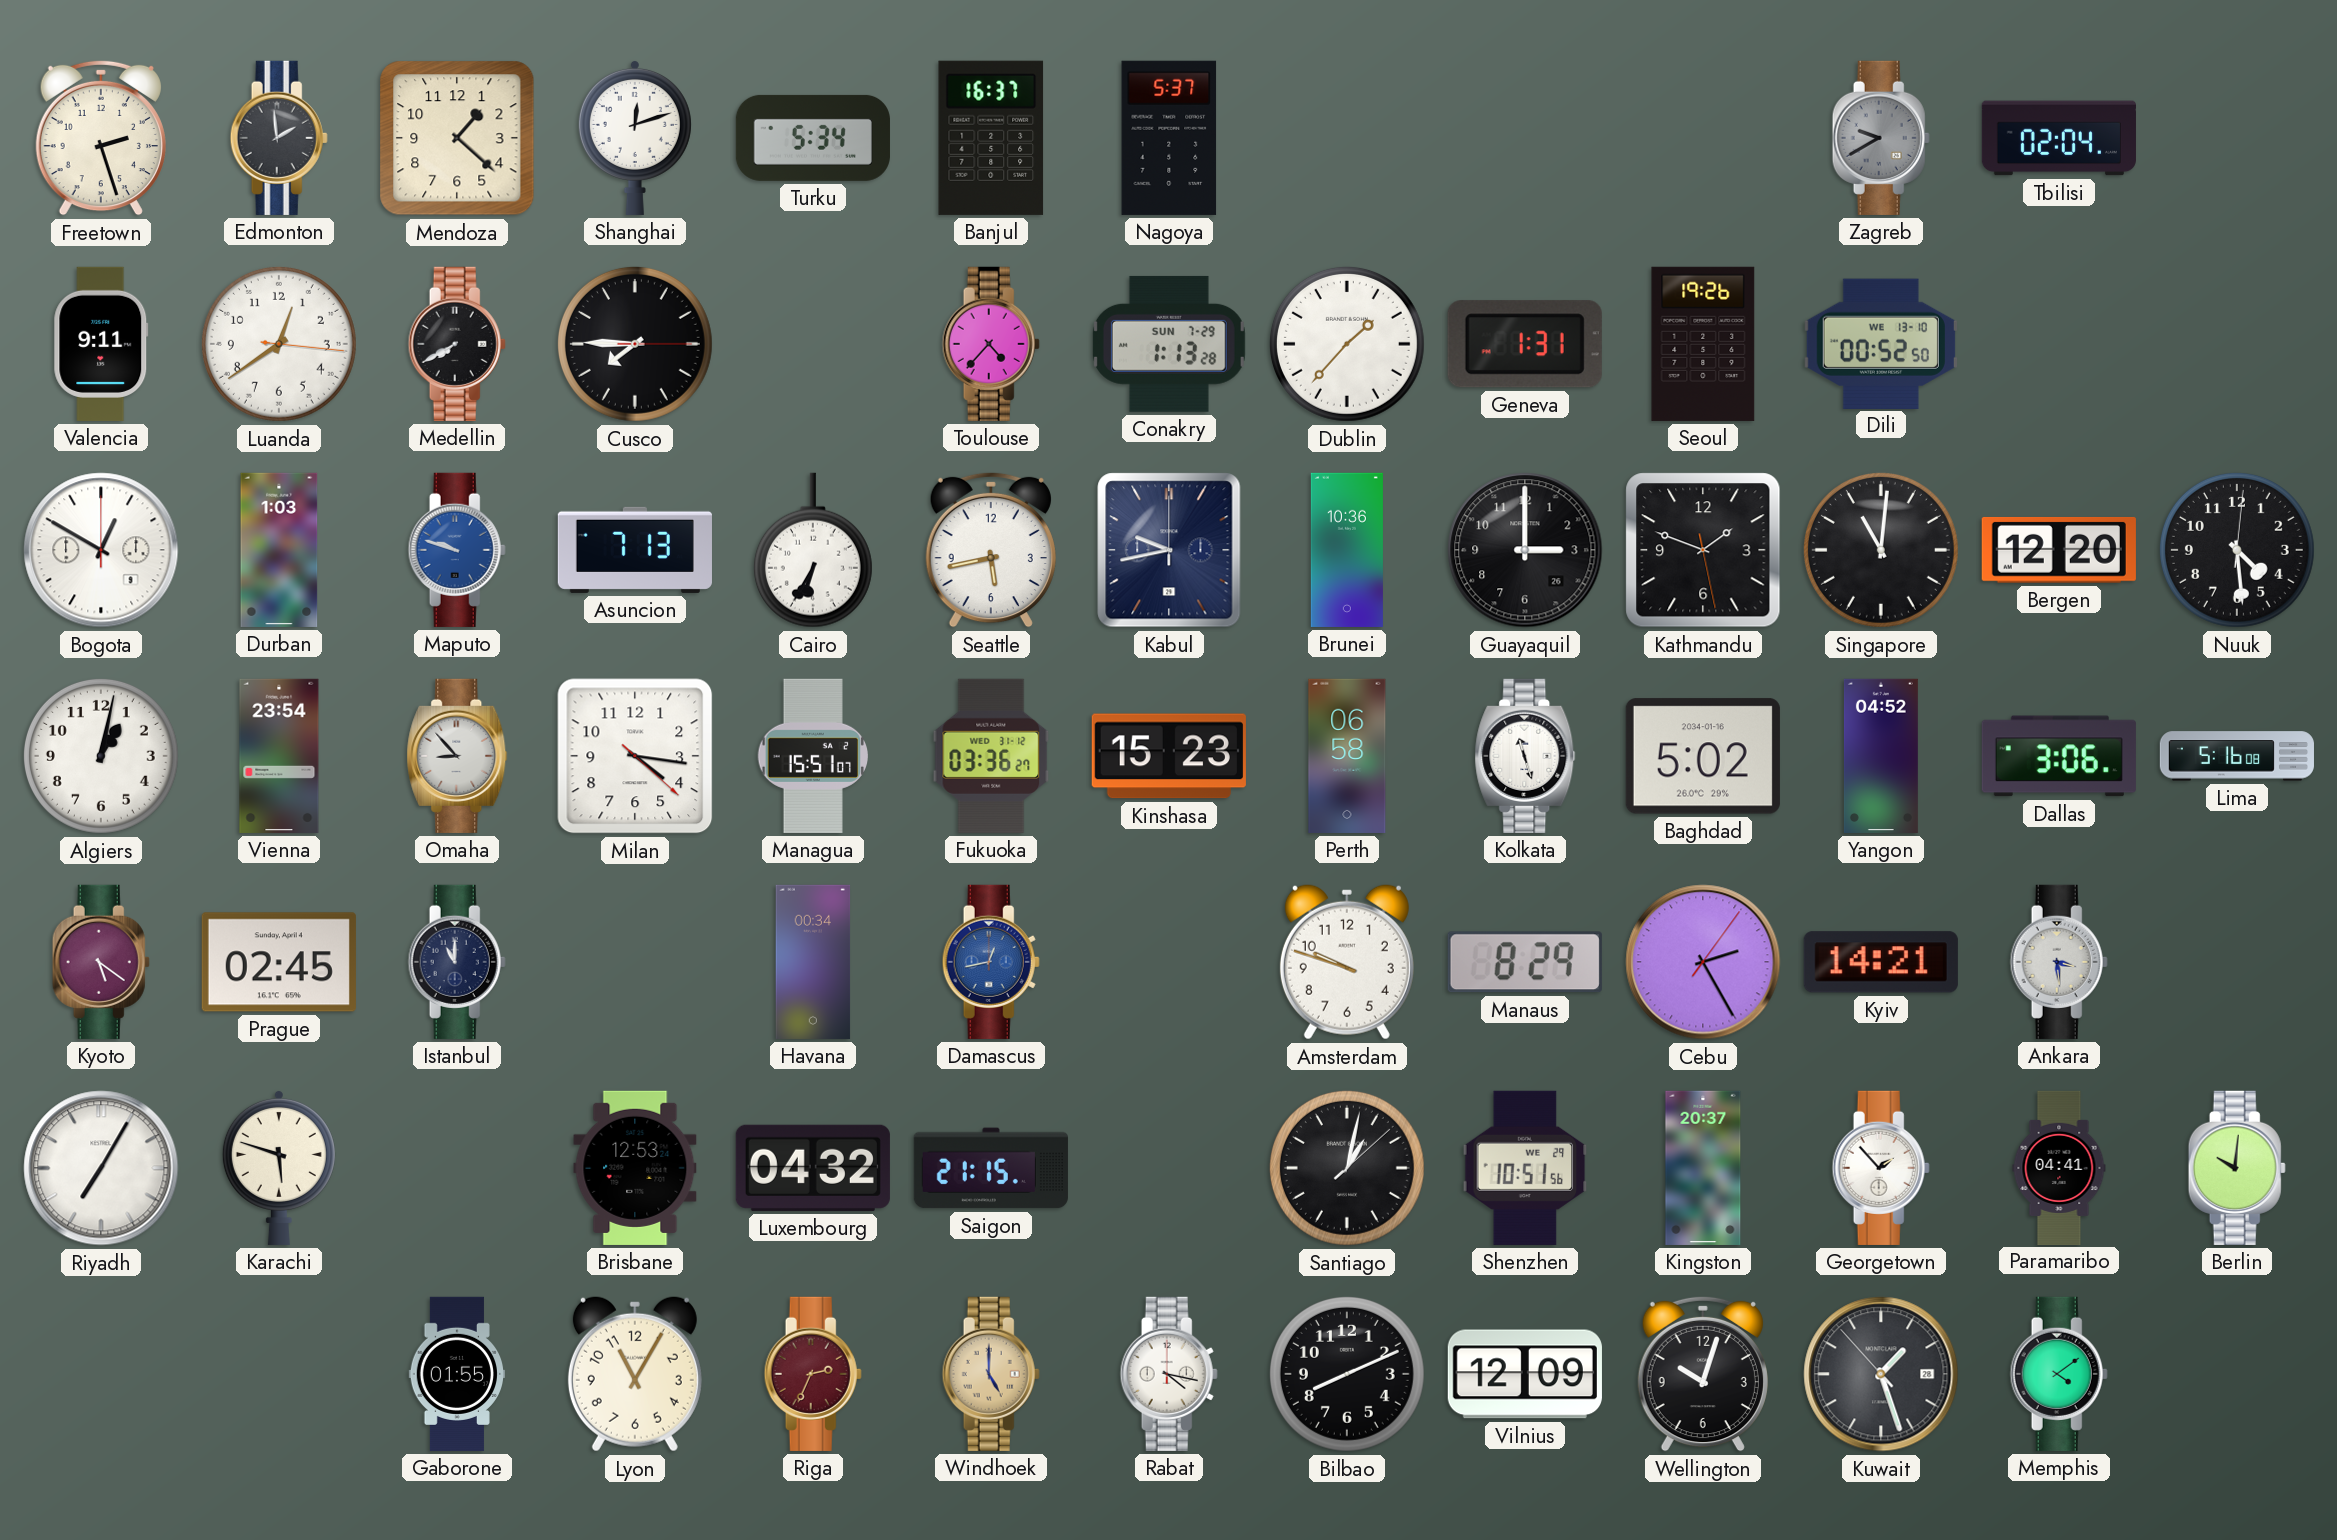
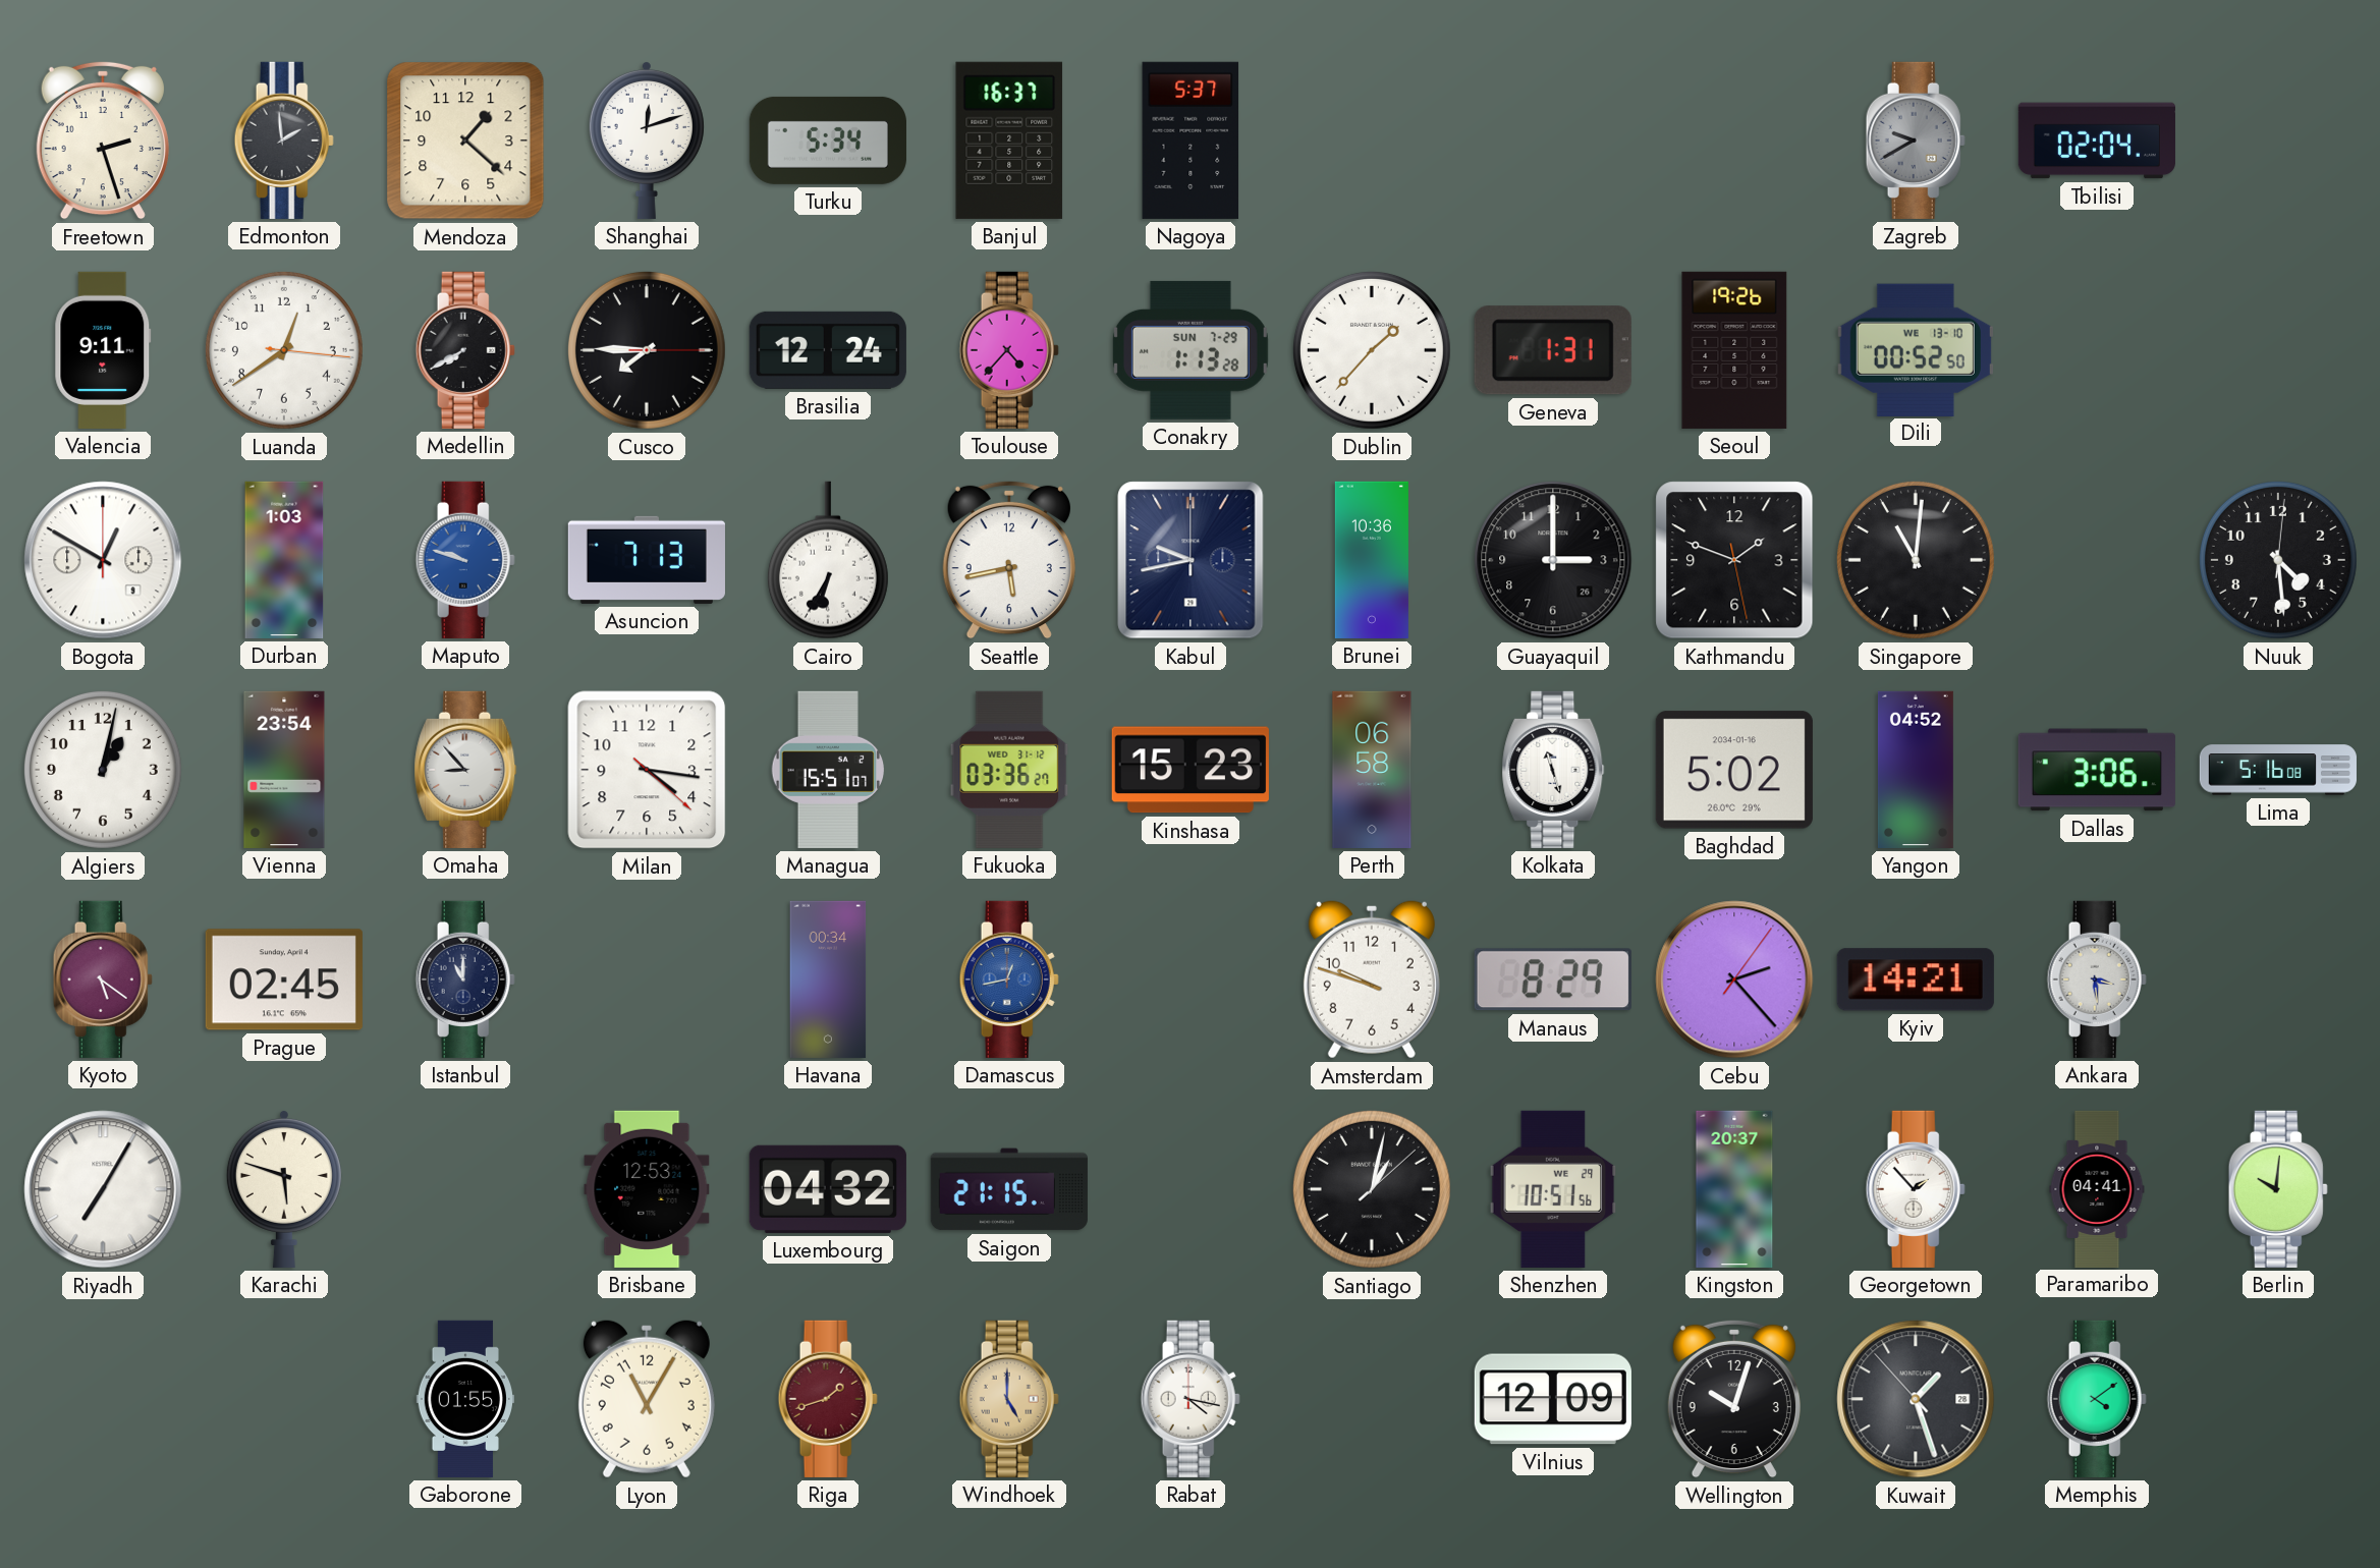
Brasilia: none -> 12:24
Bergen: 12:20 -> none
Cebu: 2:25 -> 2:23
Riga: 2:34 -> 1:42
Bilbao: 8:11 -> none
